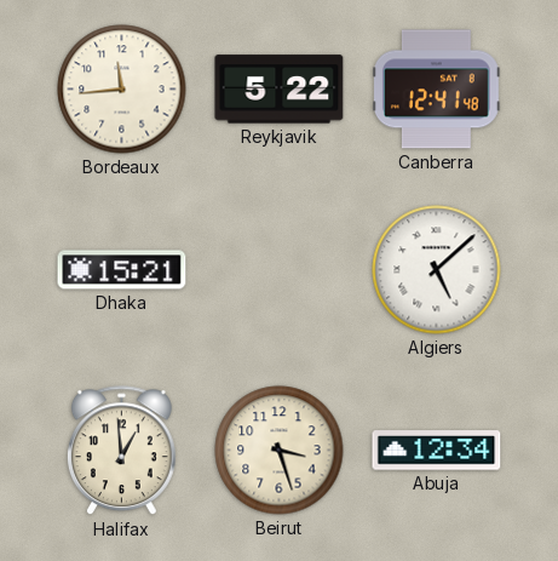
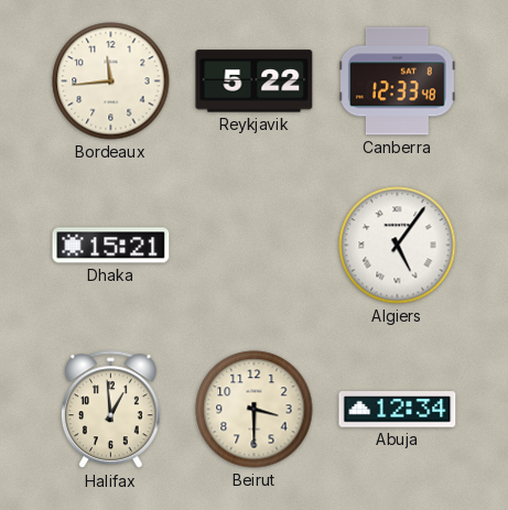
Canberra: 12:41 -> 12:33
Algiers: 5:08 -> 5:06
Beirut: 3:27 -> 3:30
